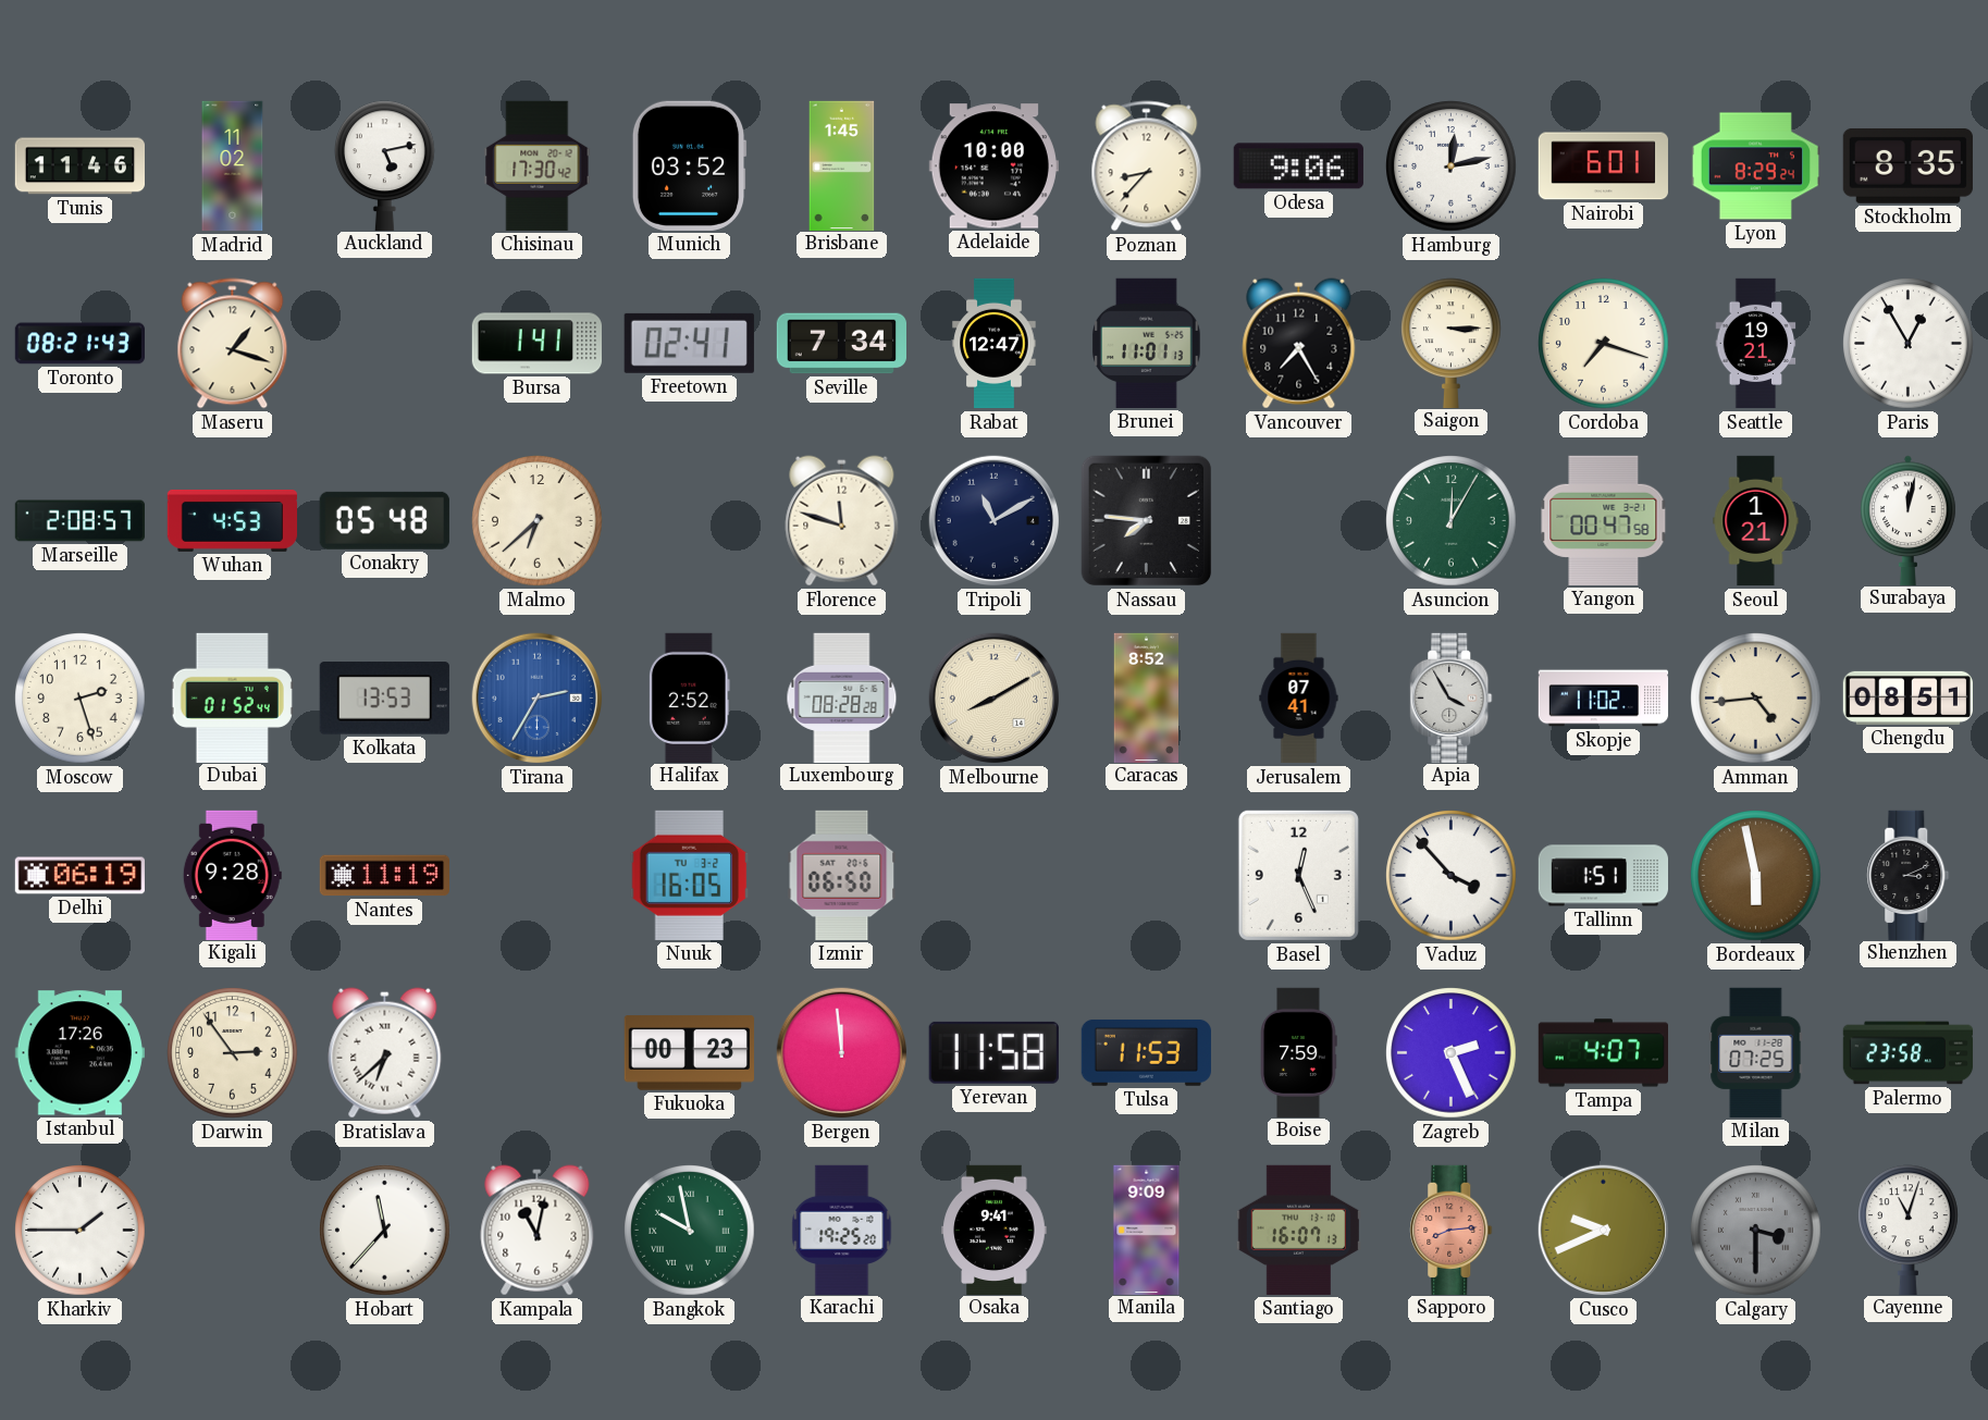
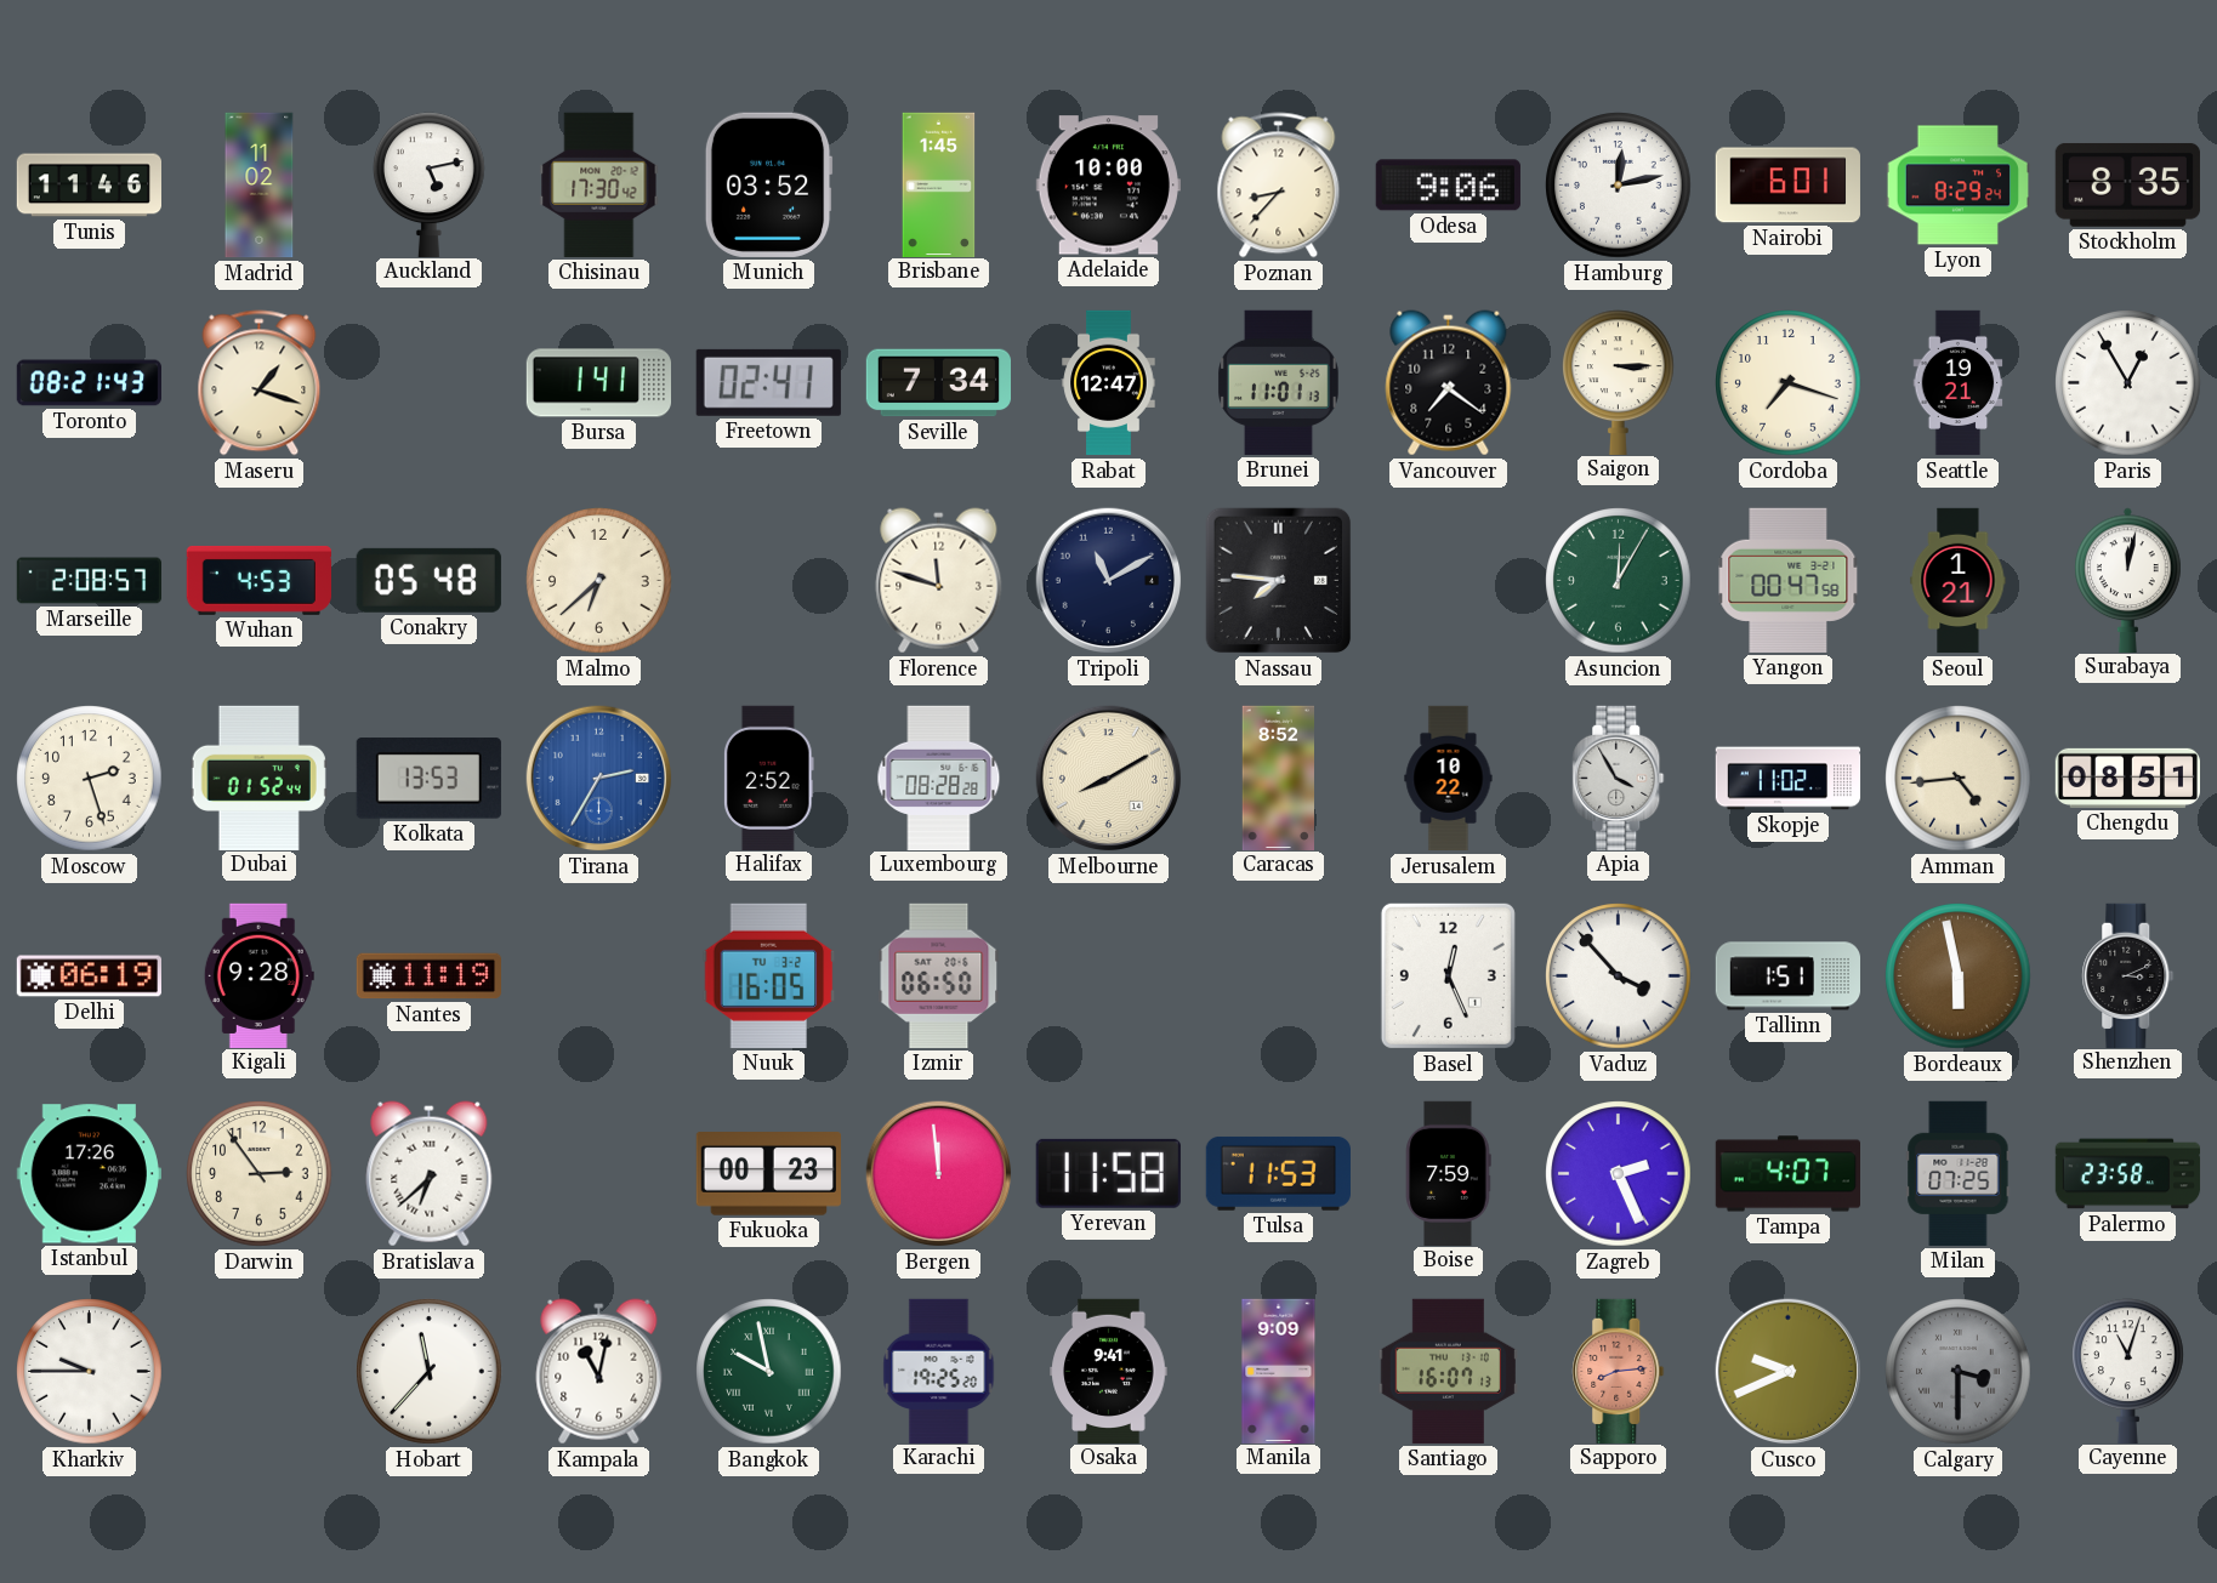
Vancouver: 7:25 -> 7:21
Jerusalem: 07:41 -> 10:22
Kharkiv: 1:45 -> 9:45
